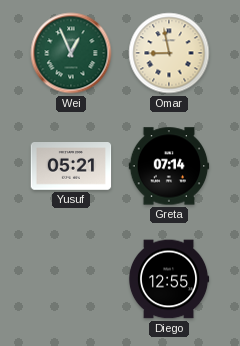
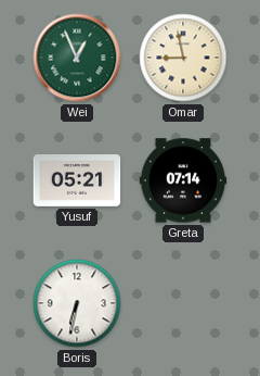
Boris: none -> 6:32
Diego: 12:55 -> none
